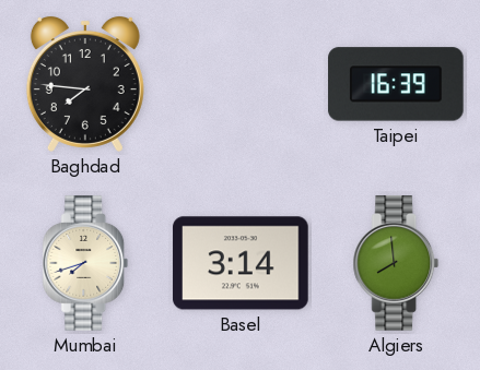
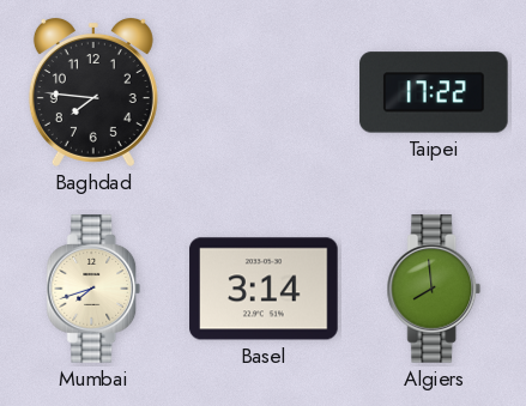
Taipei: 16:39 -> 17:22
